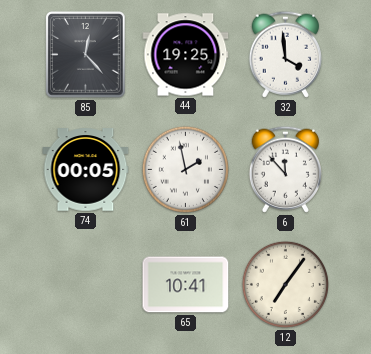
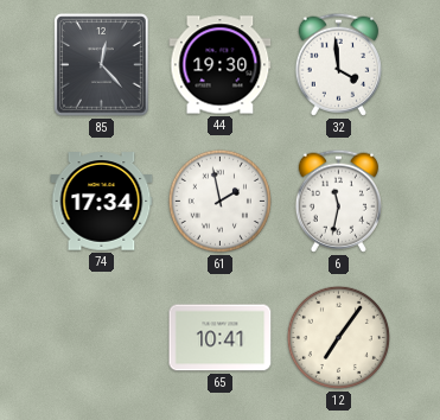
44: 19:25 -> 19:30
74: 00:05 -> 17:34
6: 11:53 -> 11:32
